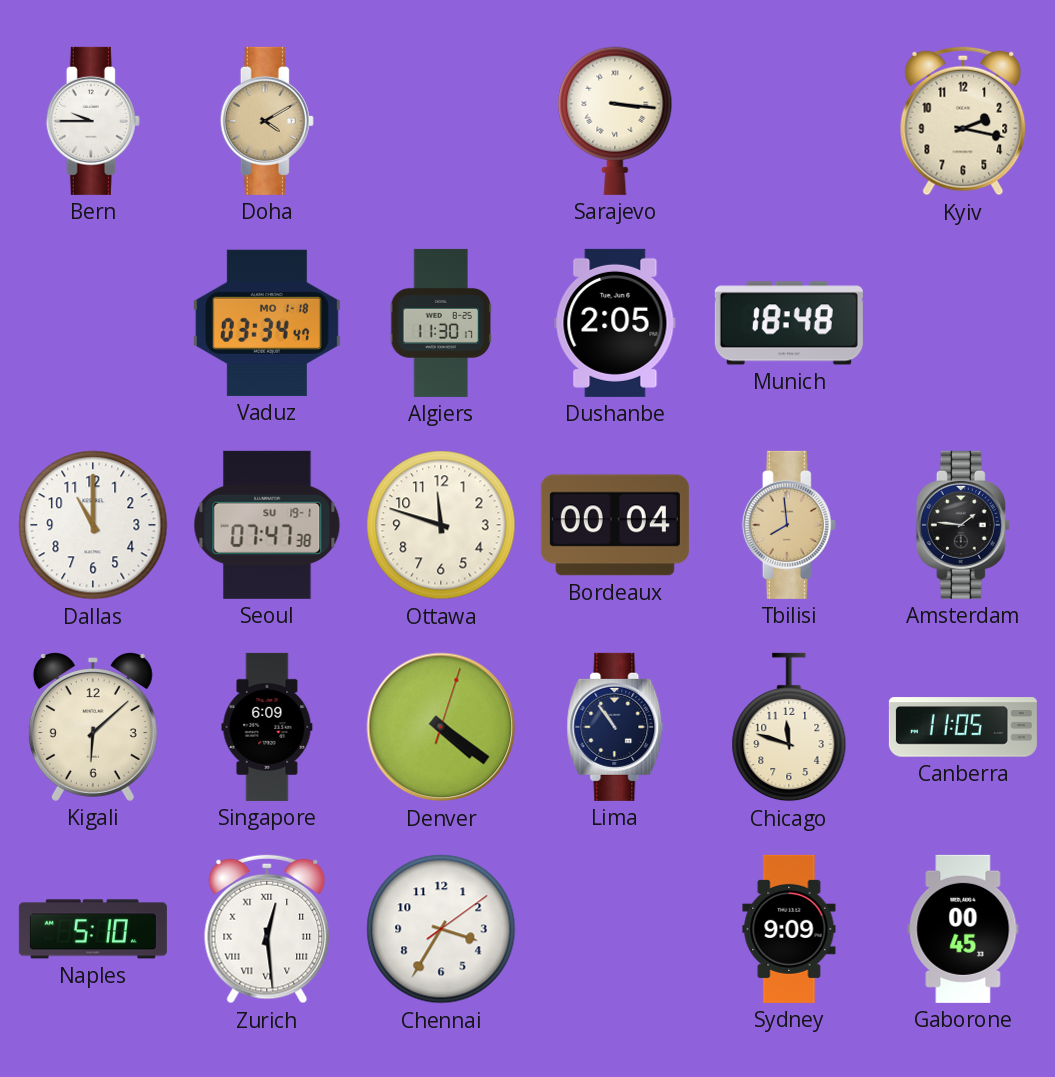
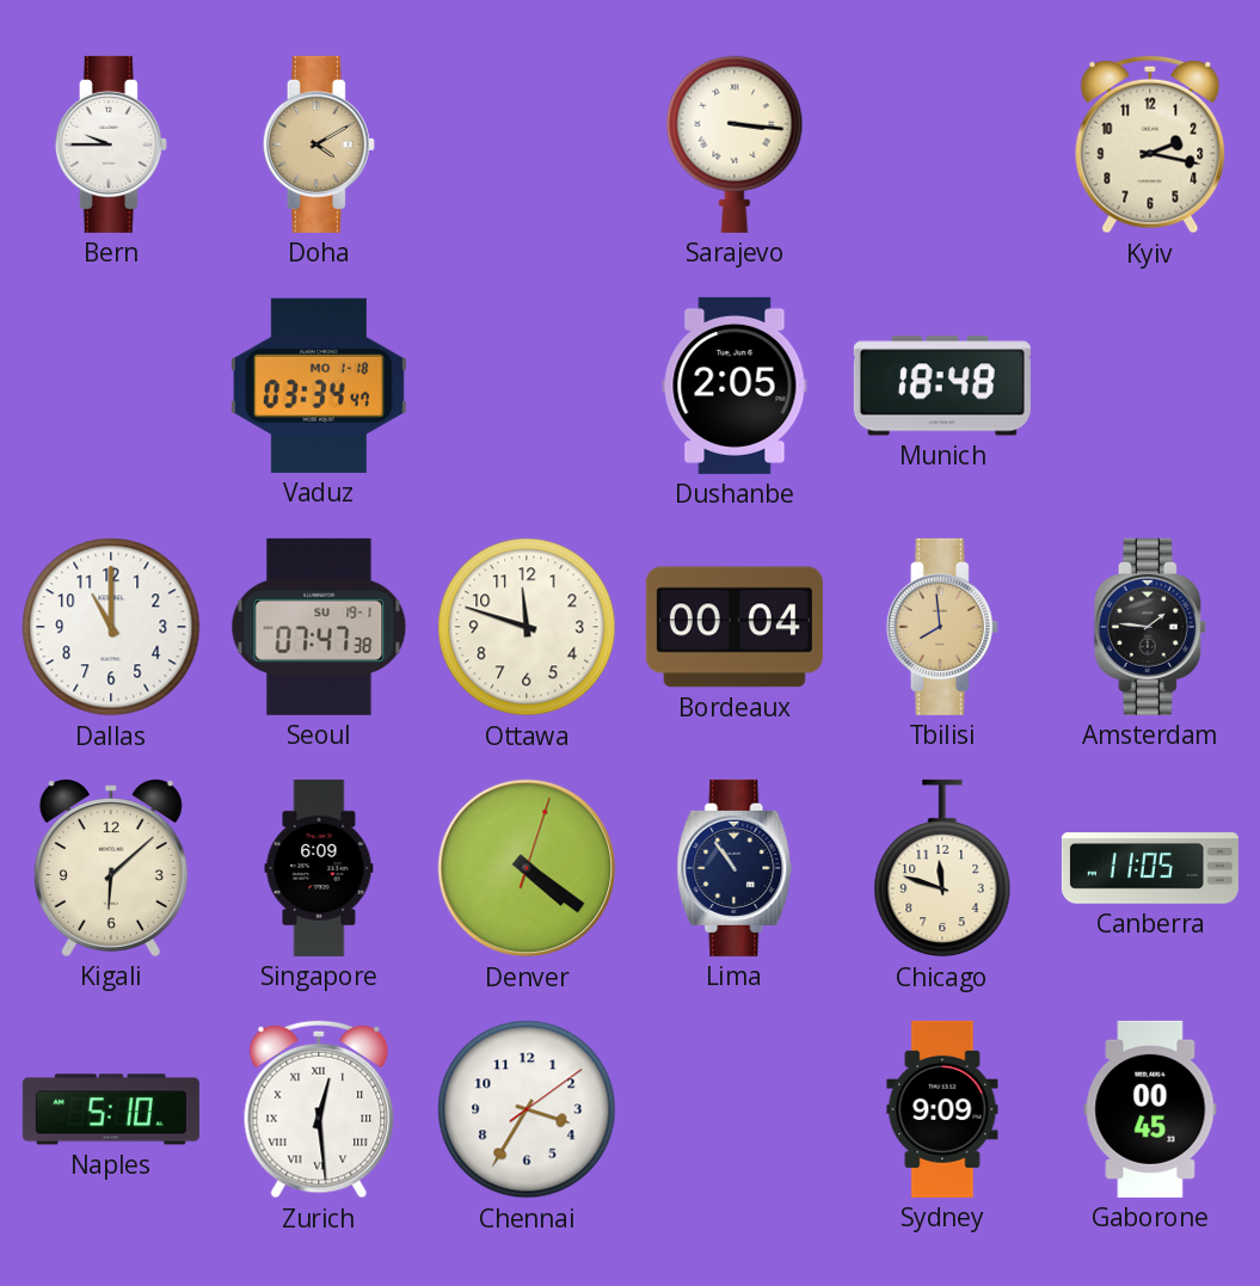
Algiers: 11:30 -> none
